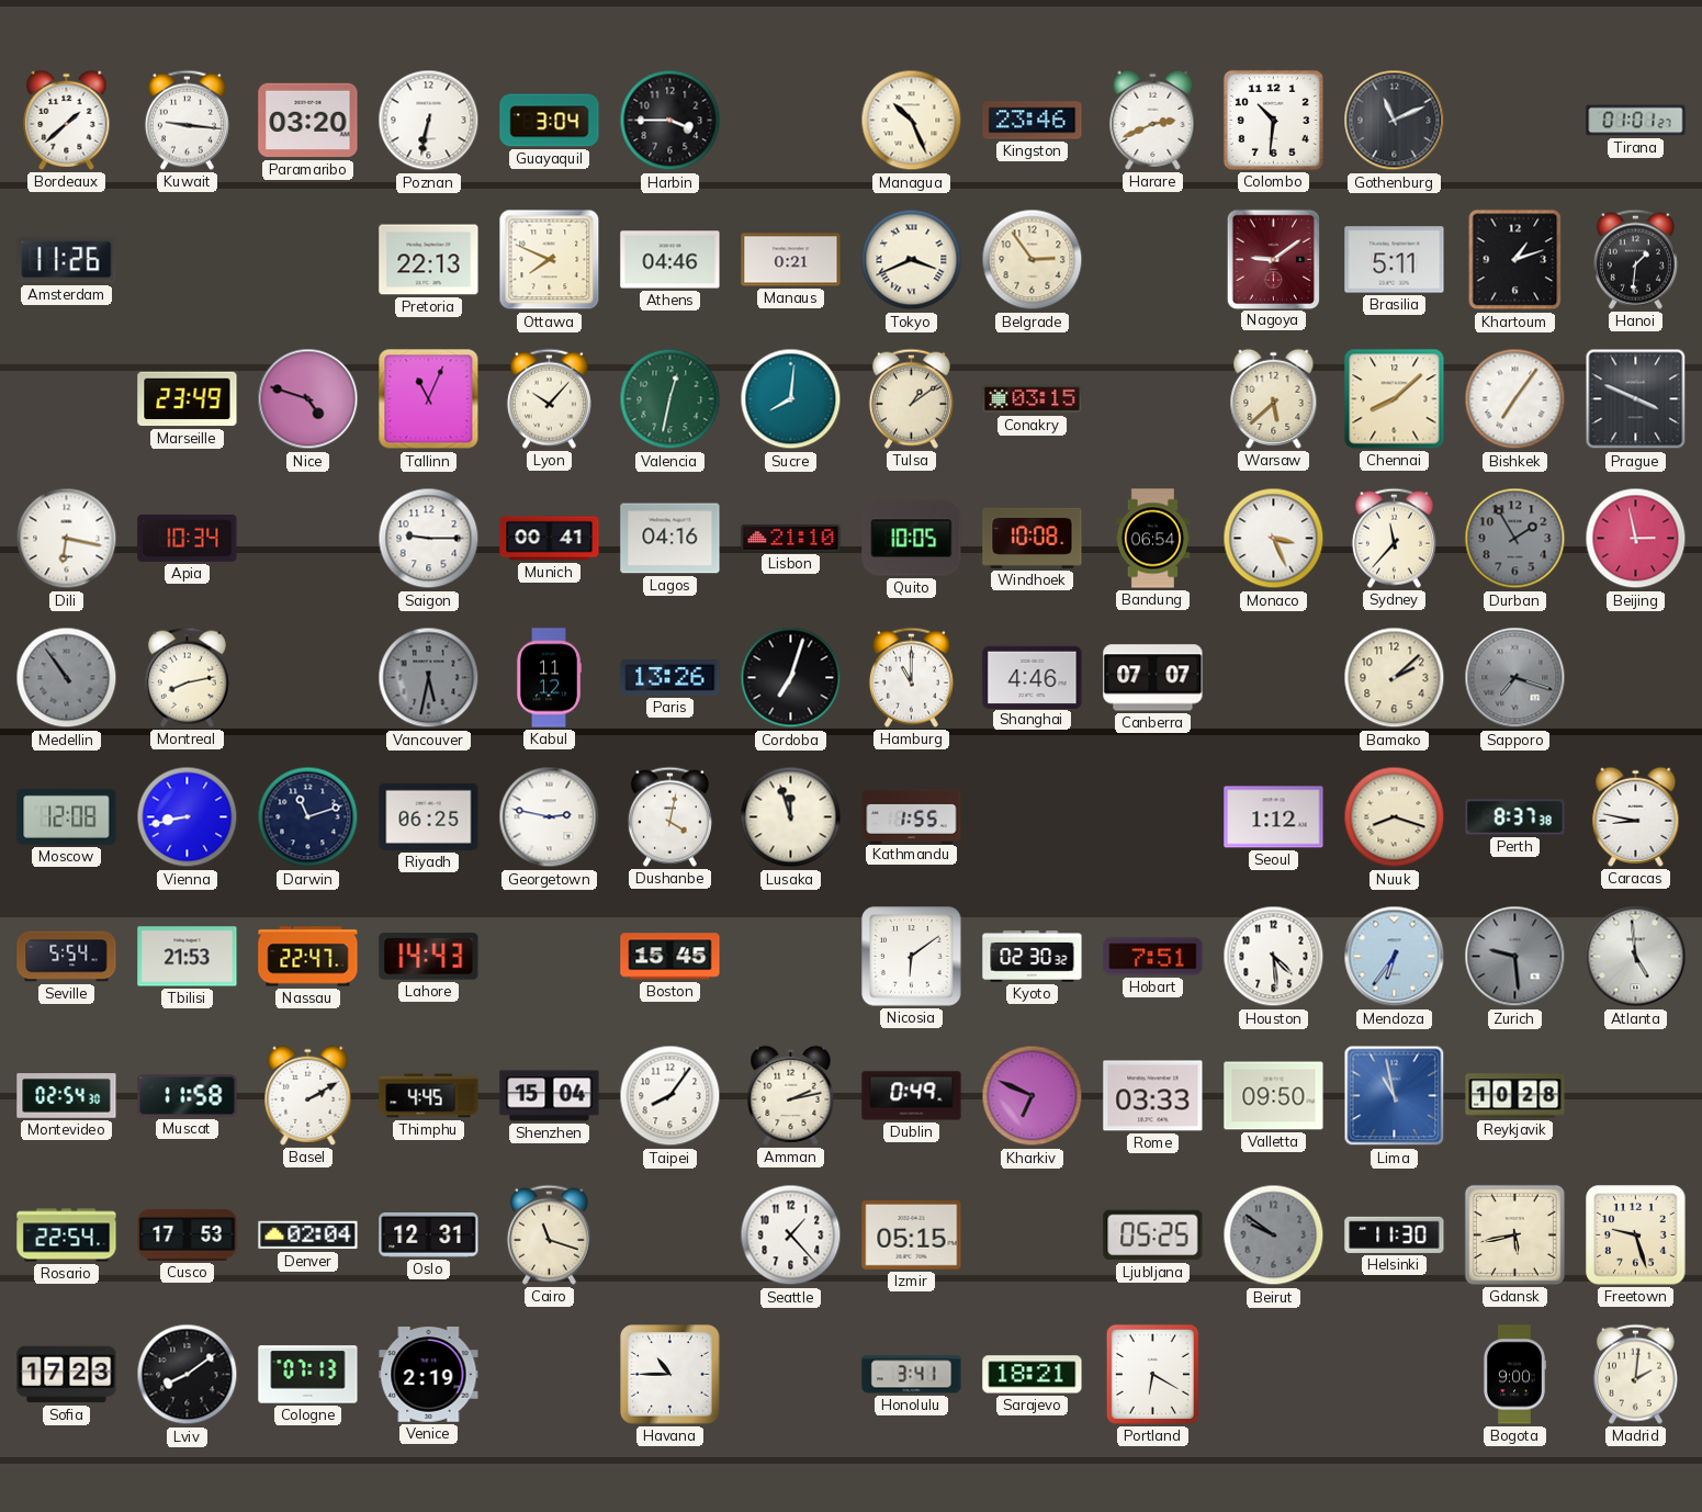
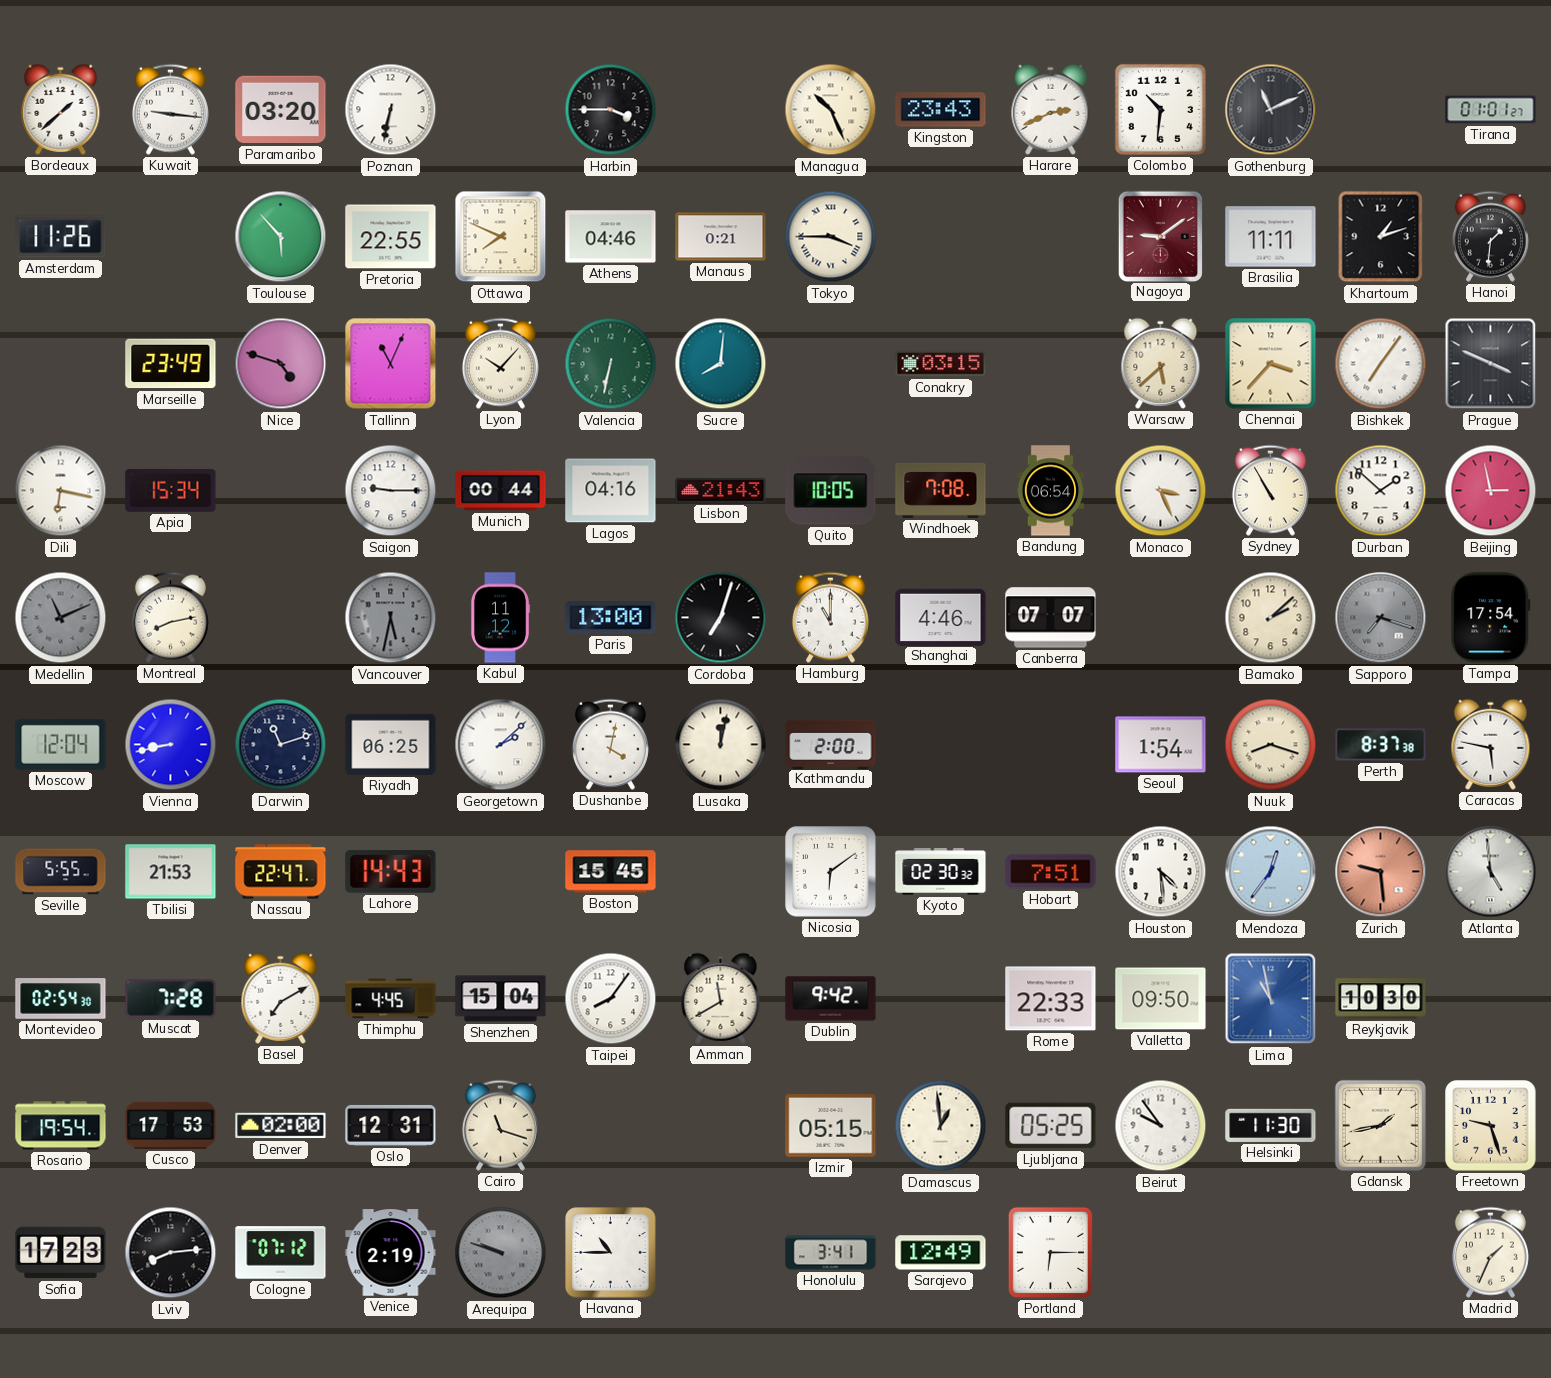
Guayaquil: 3:04 -> none
Kingston: 23:46 -> 23:43
Toulouse: none -> 5:53
Pretoria: 22:13 -> 22:55
Tokyo: 3:41 -> 3:45
Belgrade: 2:54 -> none
Brasilia: 5:11 -> 11:11
Valencia: 12:32 -> 6:32
Tulsa: 1:09 -> none
Chennai: 8:08 -> 3:37
Apia: 10:34 -> 15:34
Munich: 00:41 -> 00:44
Lisbon: 21:10 -> 21:43
Windhoek: 10:08 -> 7:08
Sydney: 11:37 -> 10:55
Durban: 1:55 -> 1:52
Durban dial: grey -> white
Medellin: 10:54 -> 11:11
Paris: 13:26 -> 13:00
Tampa: none -> 17:54
Moscow: 12:08 -> 12:04
Georgetown: 2:47 -> 2:08
Lusaka: 11:57 -> 12:02
Kathmandu: 1:55 -> 2:00
Seoul: 1:12 -> 1:54
Caracas: 8:47 -> 5:47
Seville: 5:54 -> 5:55
Mendoza: 6:36 -> 12:36
Zurich dial: grey -> salmon
Muscat: 11:58 -> 7:28
Basel: 2:10 -> 7:10
Amman: 2:13 -> 11:40
Dublin: 0:49 -> 9:42
Kharkiv: 6:49 -> none
Rome: 03:33 -> 22:33
Reykjavik: 10:28 -> 10:30
Rosario: 22:54 -> 19:54
Denver: 02:04 -> 02:00
Seattle: 1:23 -> none
Damascus: none -> 12:59
Beirut: 9:51 -> 9:54
Beirut dial: grey -> white
Gdansk: 5:43 -> 1:43
Lviv: 8:09 -> 8:14
Cologne: 07:13 -> 07:12
Arequipa: none -> 9:48
Sarajevo: 18:21 -> 12:49
Portland: 6:20 -> 6:15
Bogota: 9:00 -> none
Madrid: 2:01 -> 1:34
